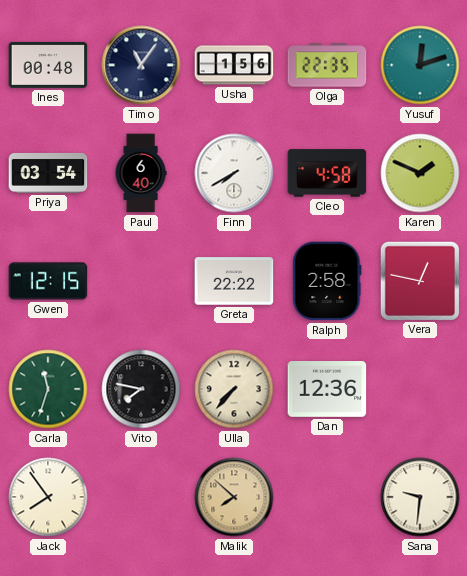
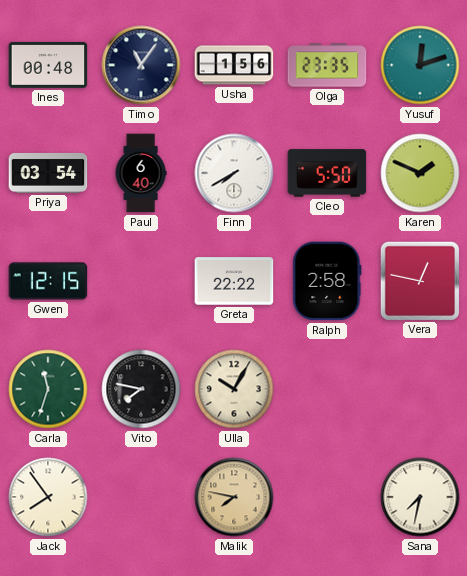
Olga: 22:35 -> 23:35
Cleo: 4:58 -> 5:50
Ulla: 7:37 -> 10:05
Dan: 12:36 -> none
Malik: 7:52 -> 7:47
Sana: 9:31 -> 7:32
